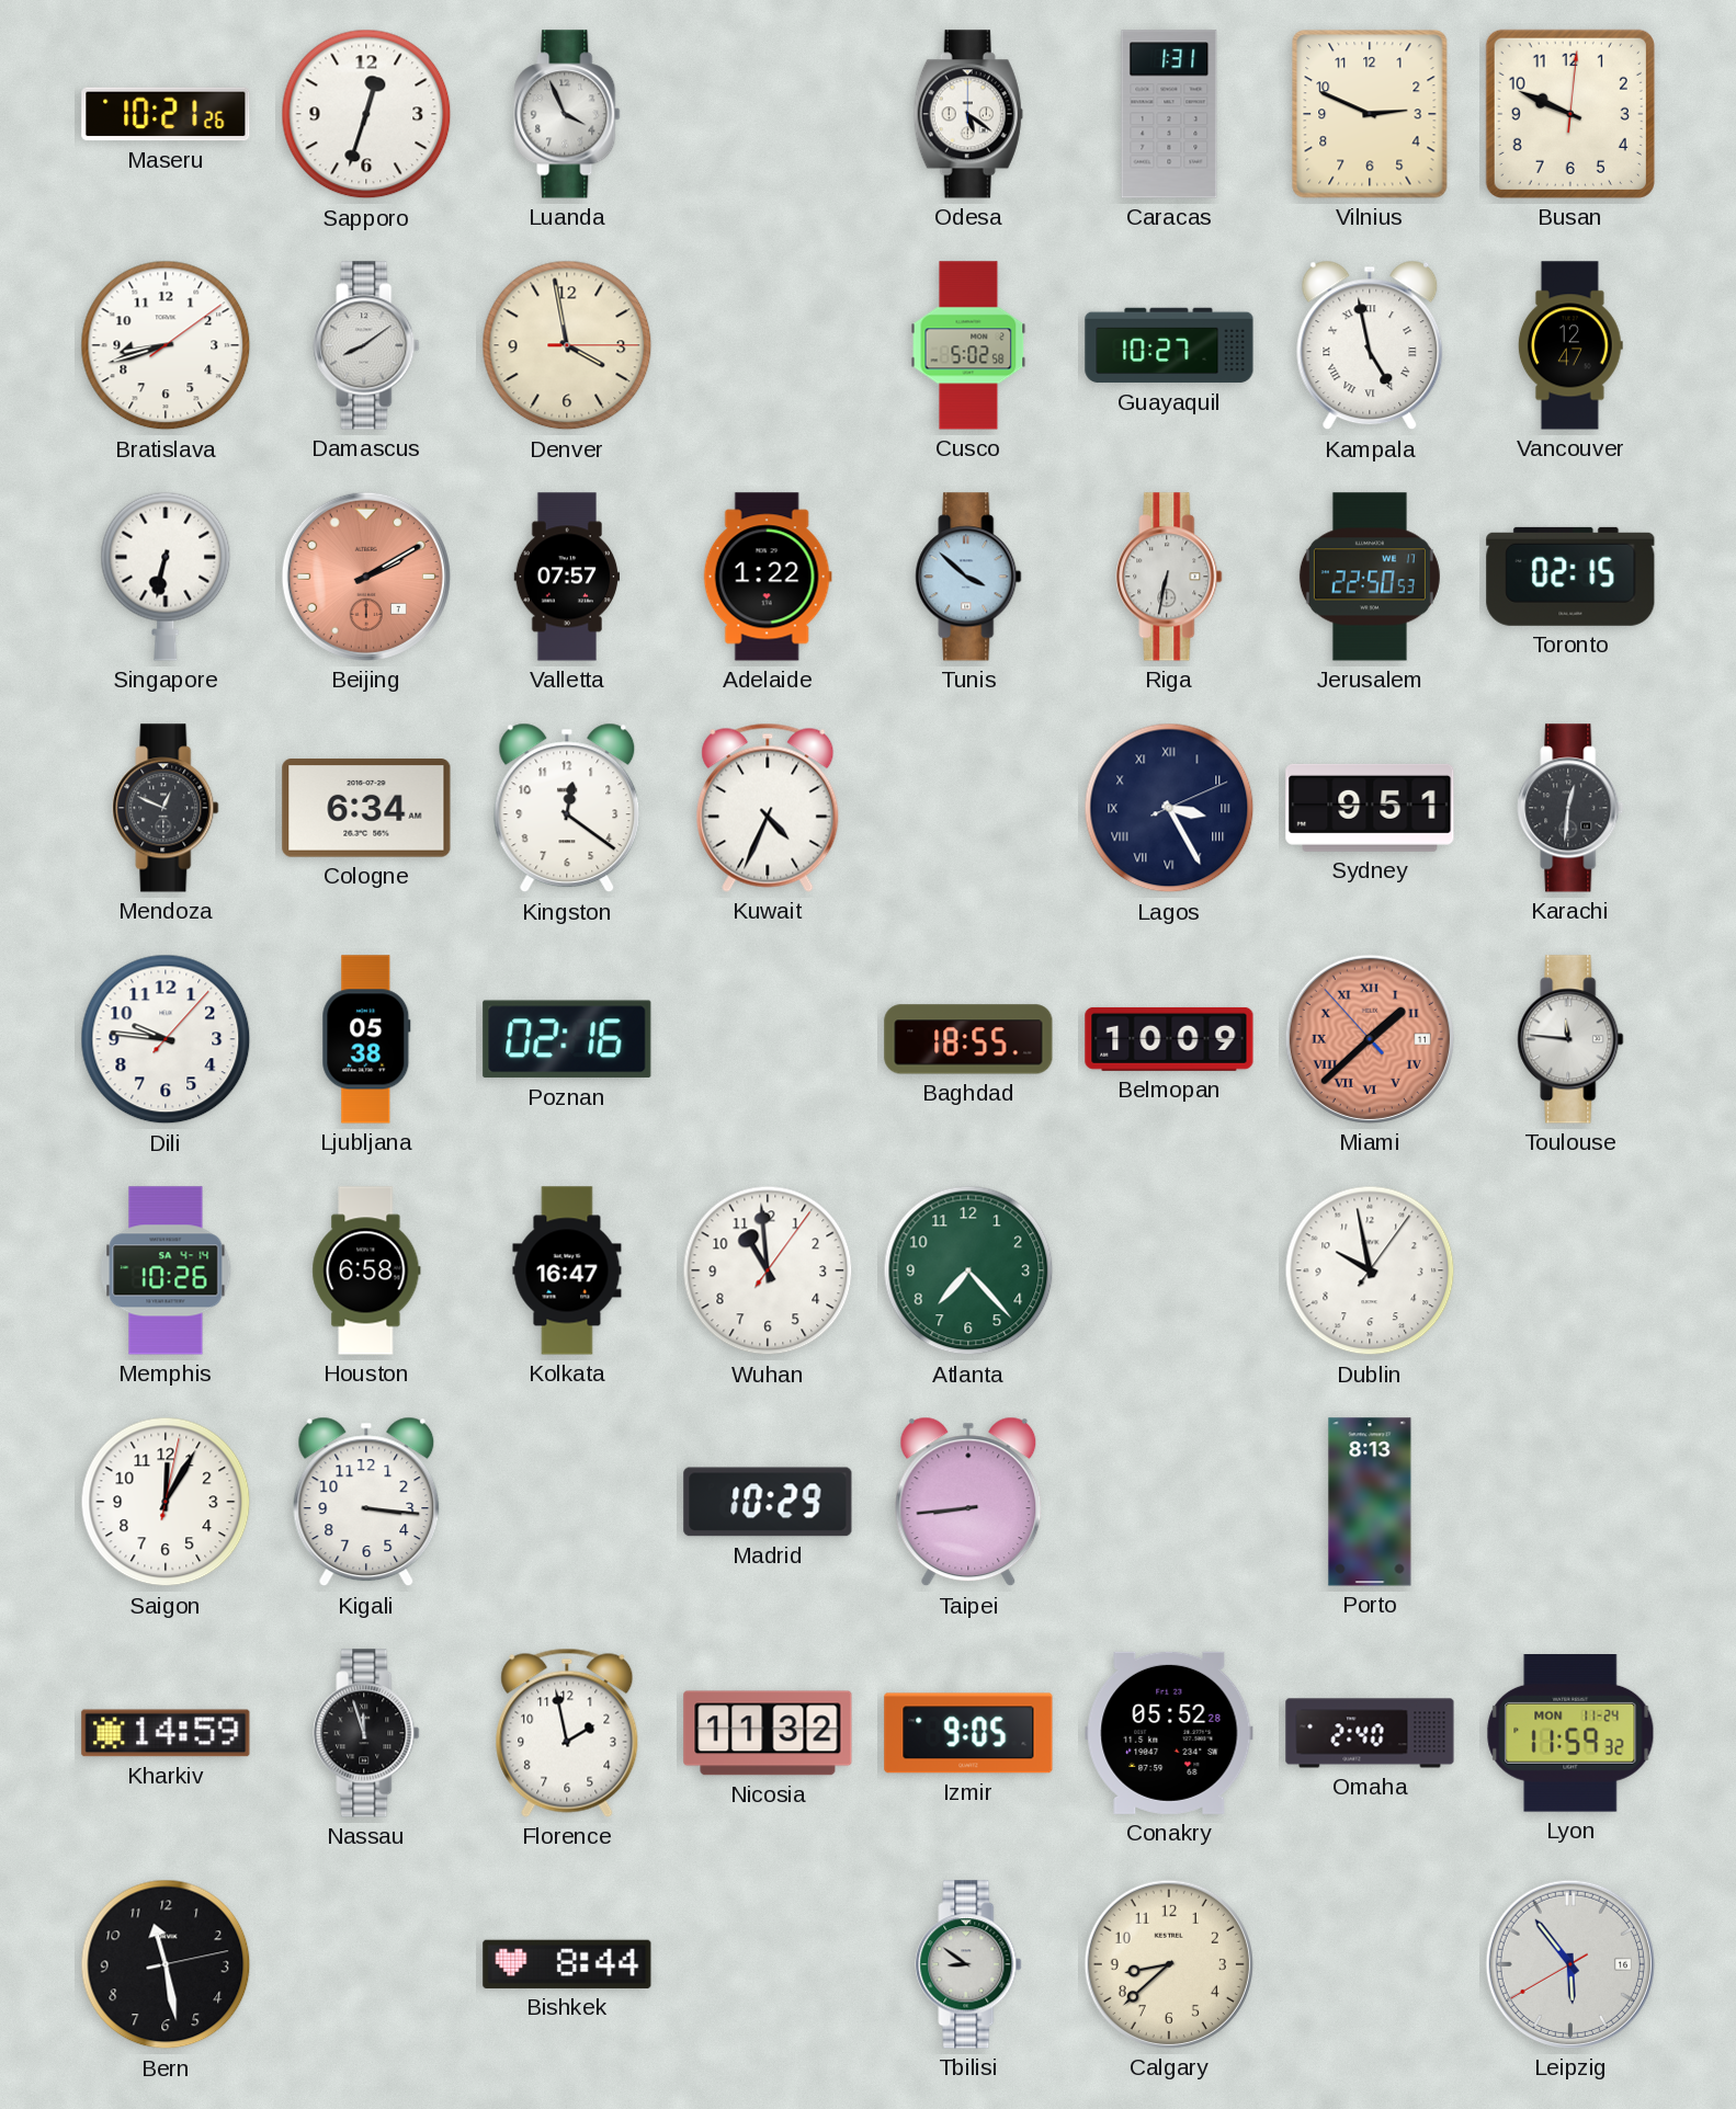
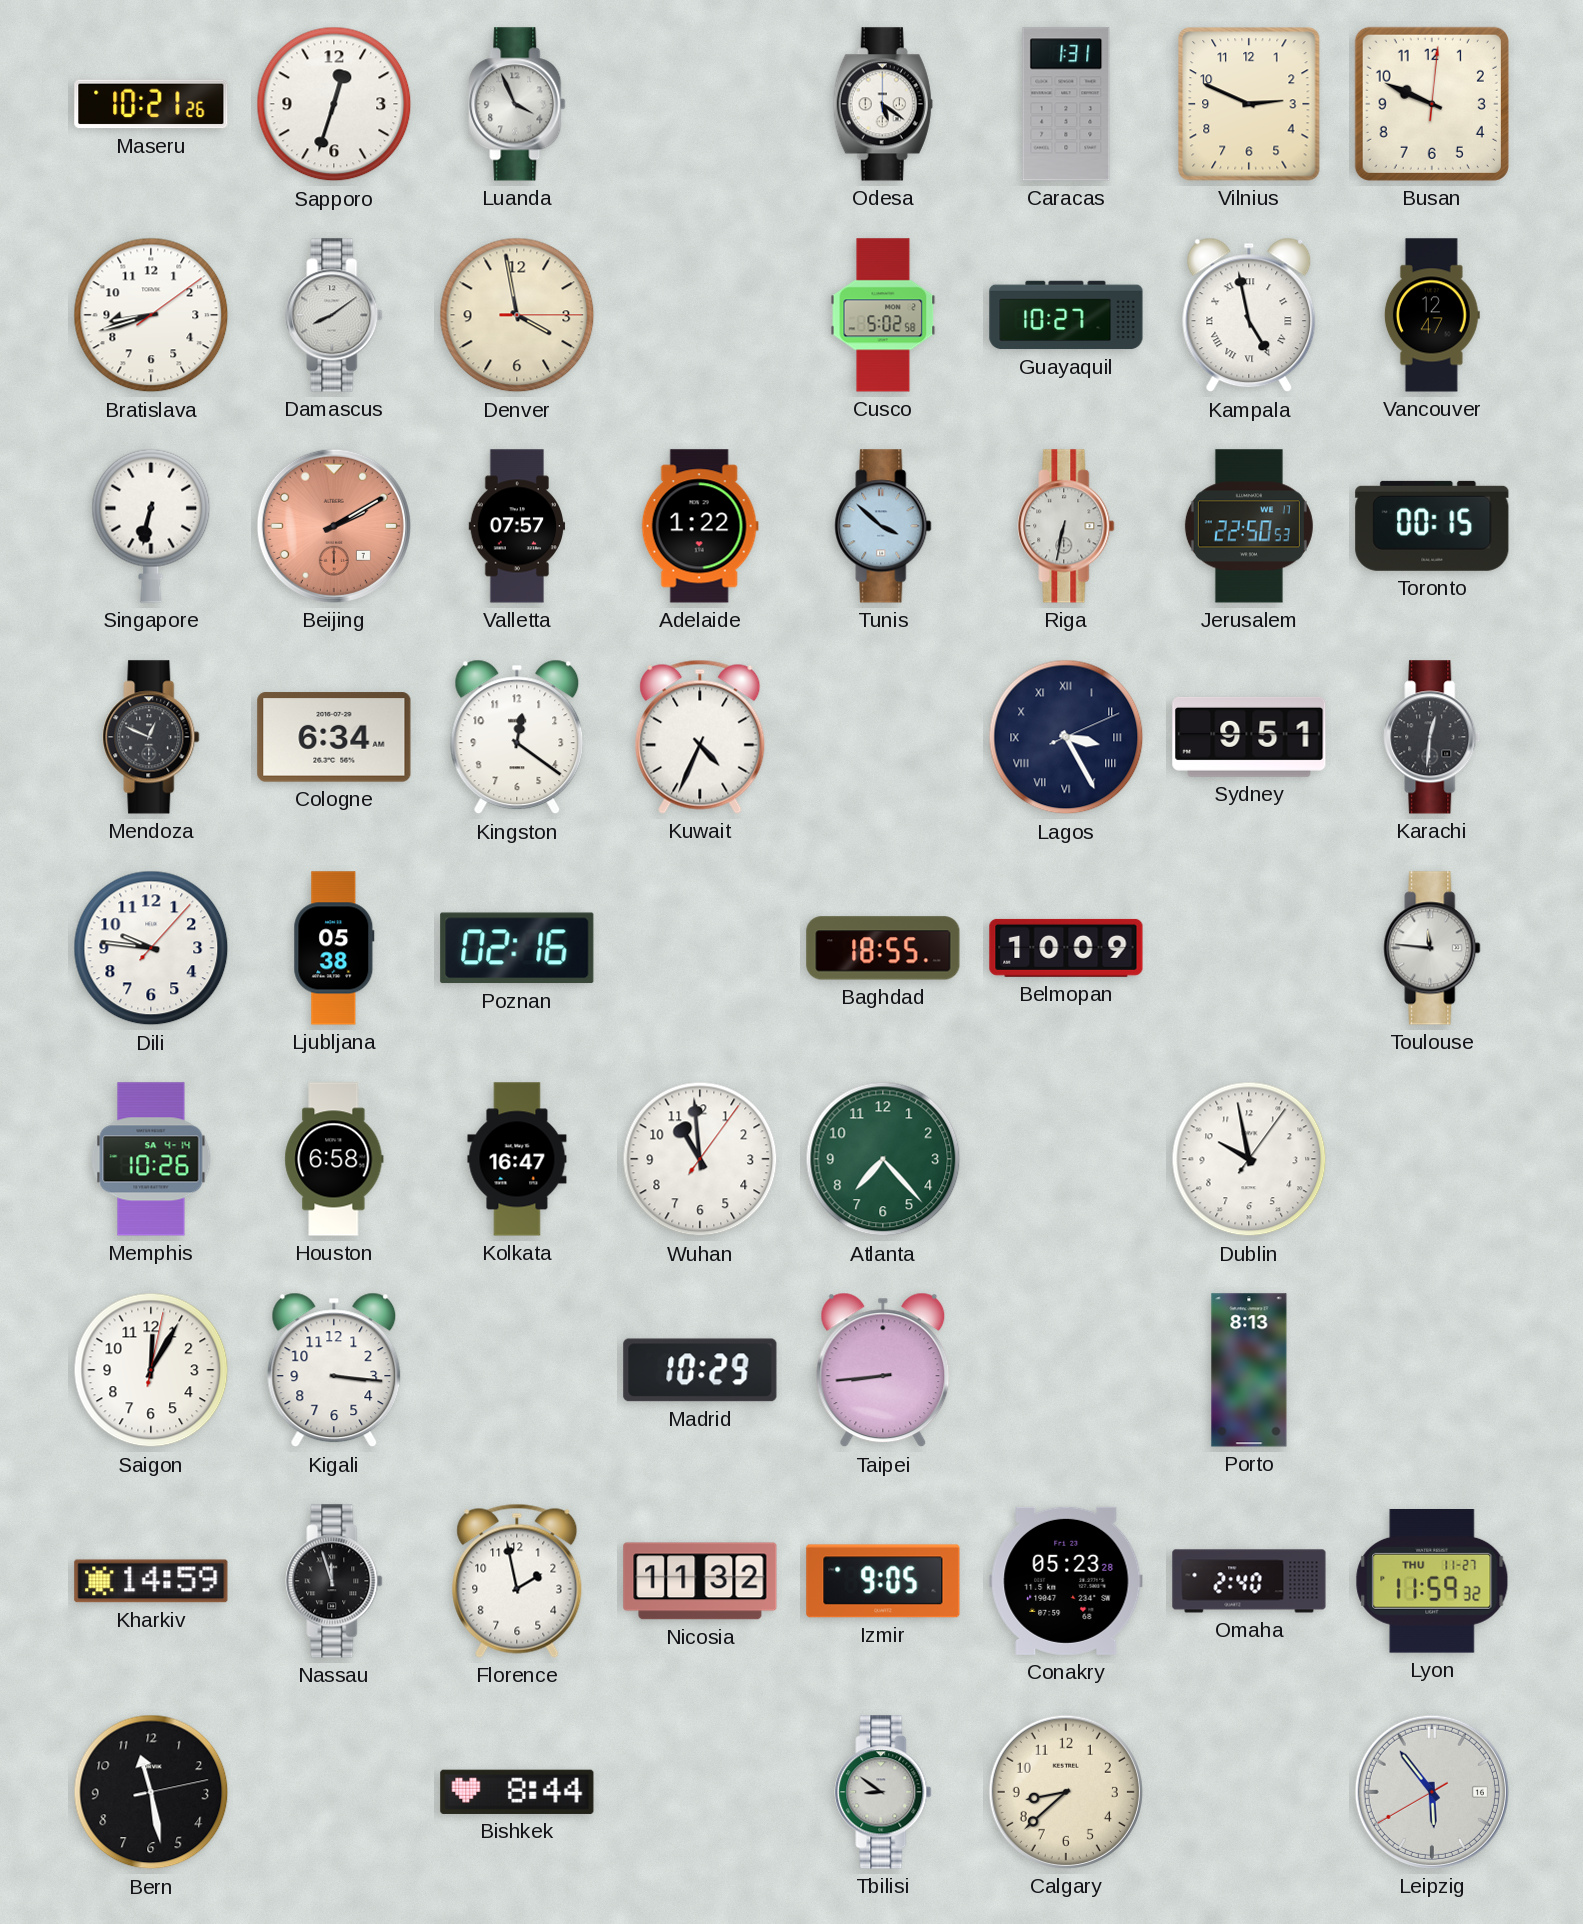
Toronto: 02:15 -> 00:15
Miami: 1:37 -> none
Conakry: 05:52 -> 05:23
Lyon date: MON 11-24 -> THU 11-27
